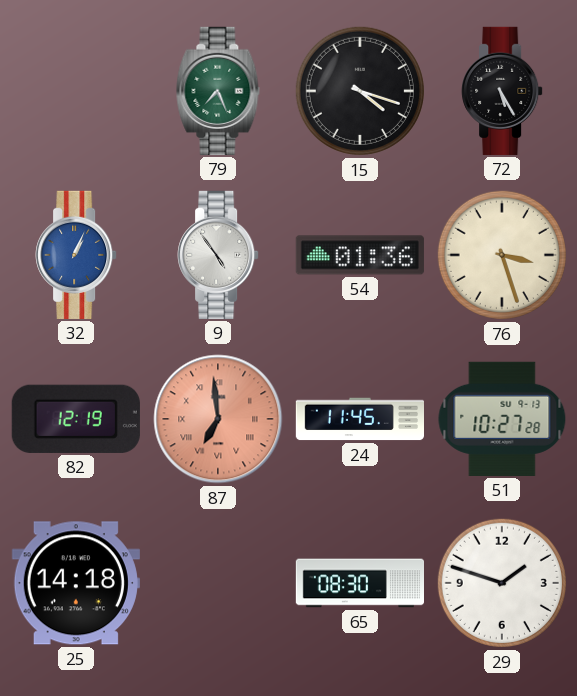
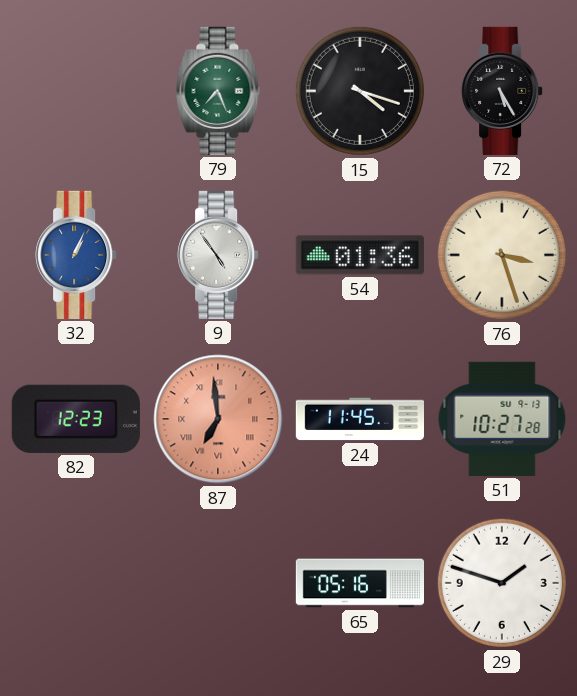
82: 12:19 -> 12:23
25: 14:18 -> none
65: 08:30 -> 05:16
